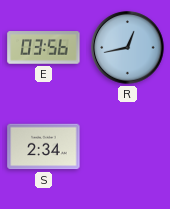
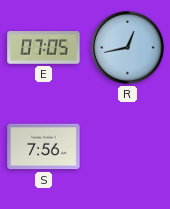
E: 03:56 -> 07:05
S: 2:34 -> 7:56
